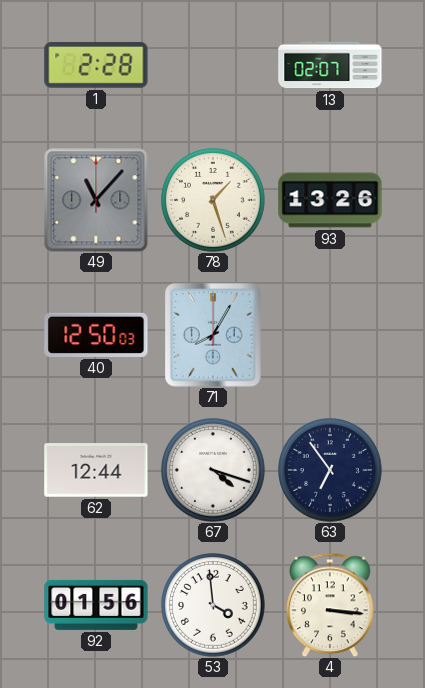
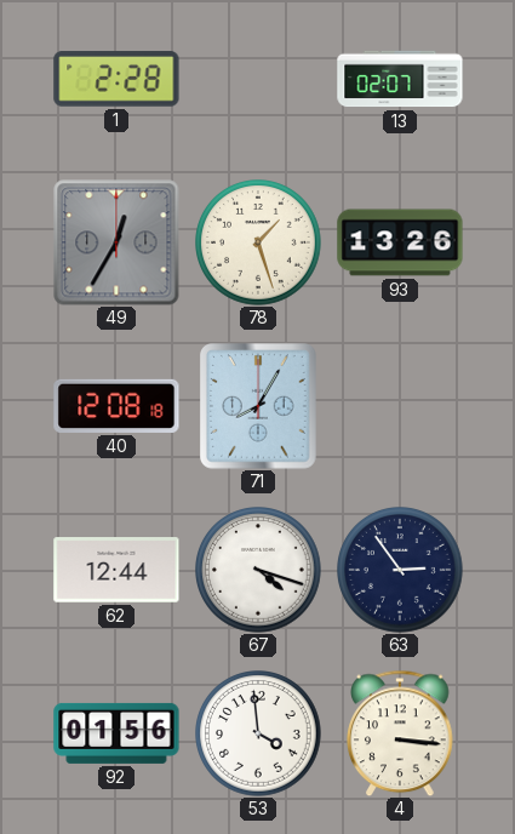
49: 11:07 -> 12:35
40: 12:50 -> 12:08
63: 6:54 -> 2:54
